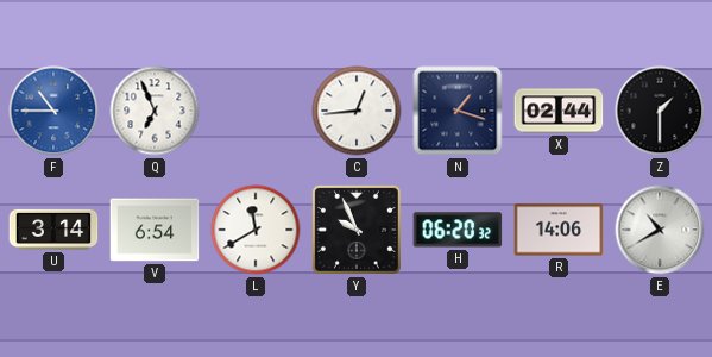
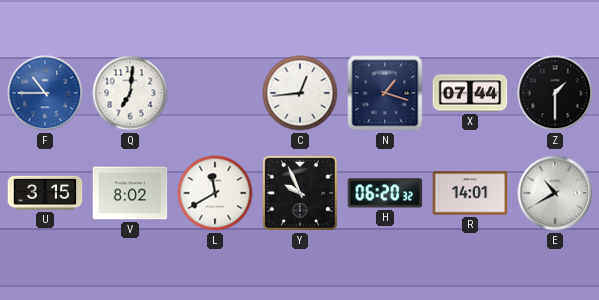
Q: 6:56 -> 7:01
X: 02:44 -> 07:44
U: 3:14 -> 3:15
V: 6:54 -> 8:02
R: 14:06 -> 14:01
